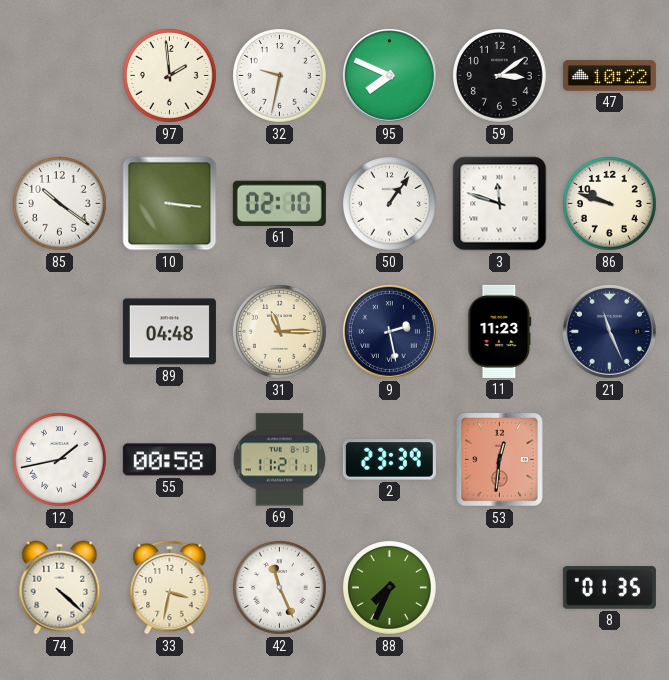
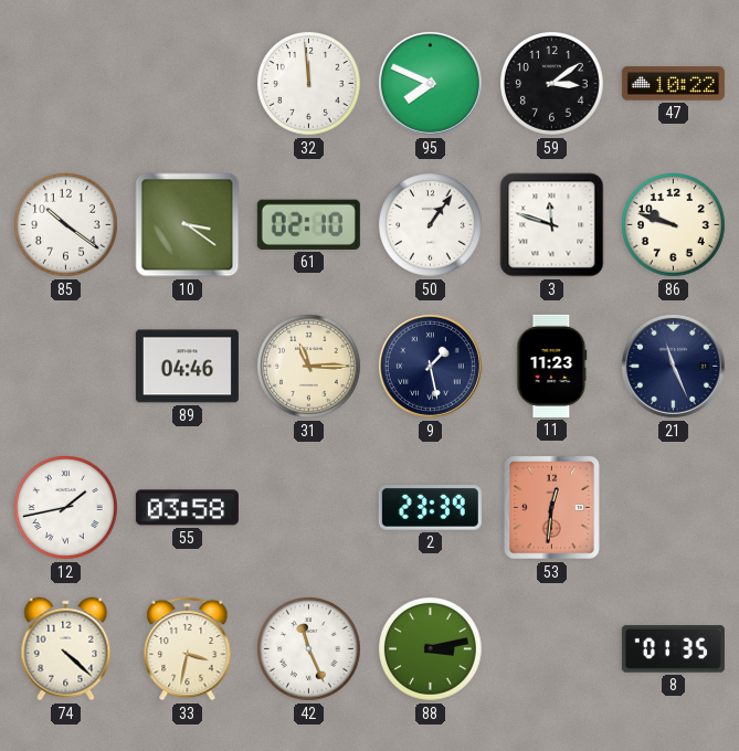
97: 1:59 -> none
32: 9:32 -> 11:59
10: 3:16 -> 3:21
89: 04:48 -> 04:46
9: 2:28 -> 1:28
55: 00:58 -> 03:58
69: 11:21 -> none
88: 7:34 -> 3:13
